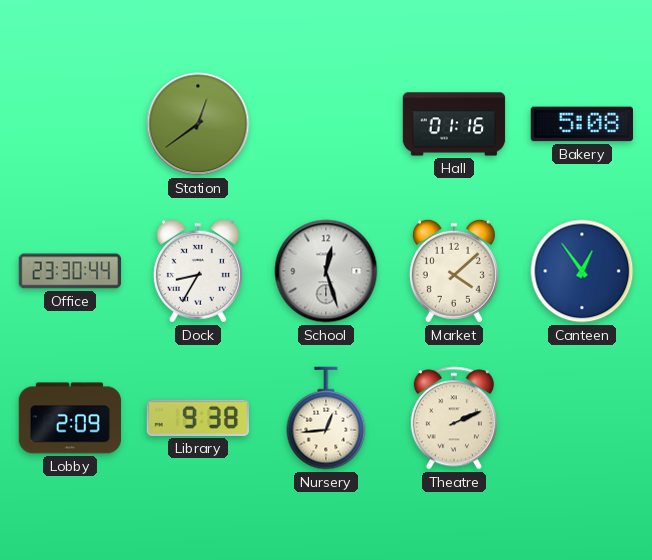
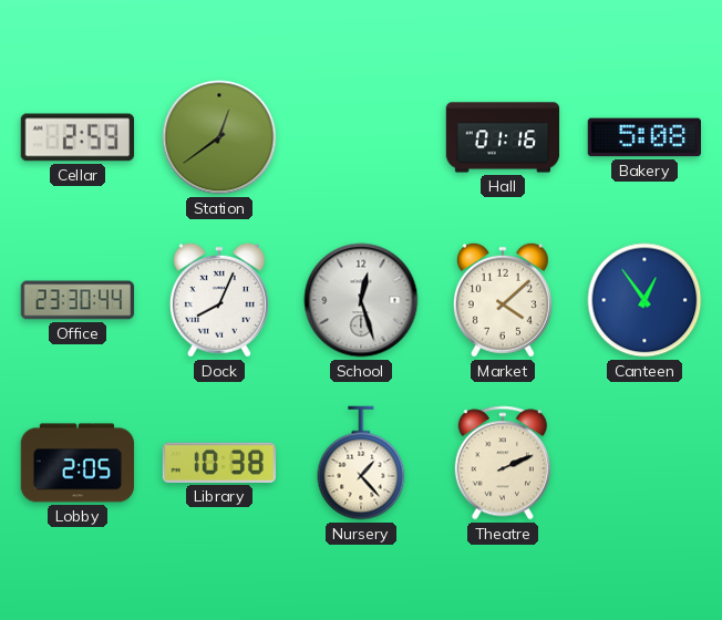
Cellar: none -> 2:59
Dock: 8:35 -> 8:04
Lobby: 2:09 -> 2:05
Library: 9:38 -> 10:38
Nursery: 12:44 -> 1:23
